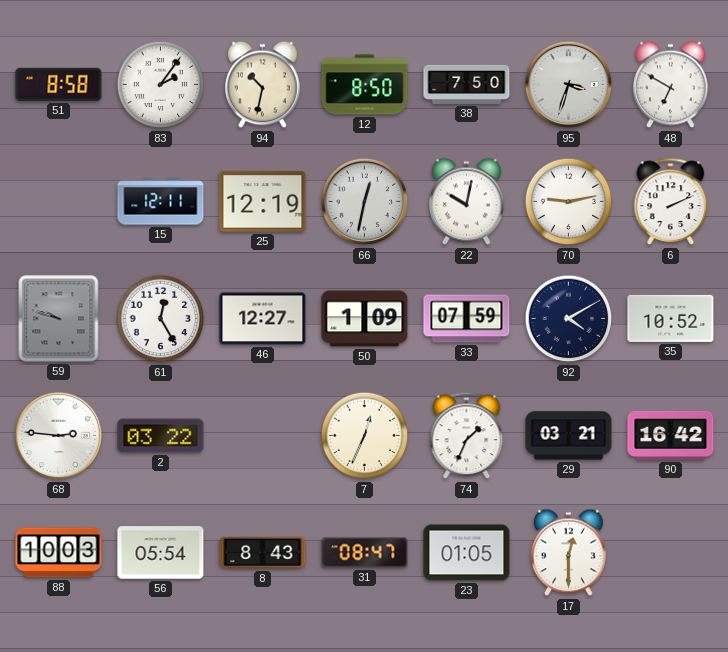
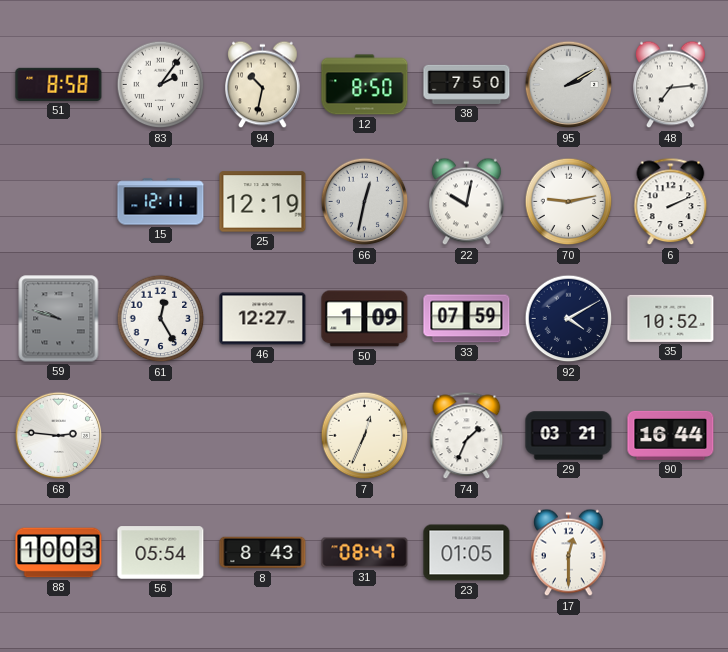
95: 3:33 -> 2:10
48: 6:50 -> 7:14
2: 03:22 -> none
90: 16:42 -> 16:44
